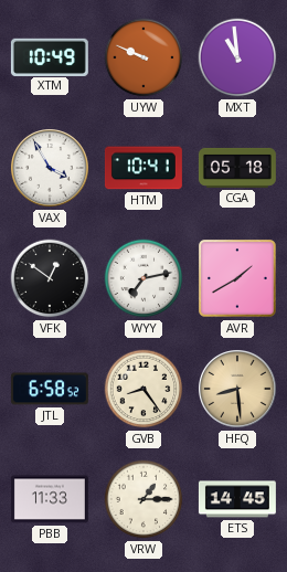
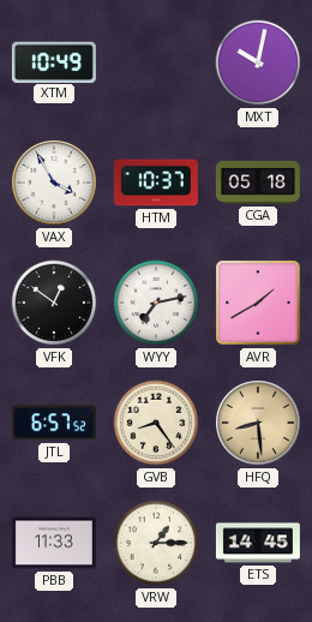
UYW: 9:49 -> none
MXT: 10:59 -> 10:02
HTM: 10:41 -> 10:37
JTL: 6:58 -> 6:57
